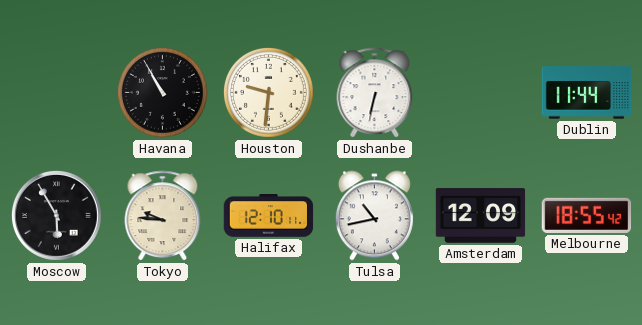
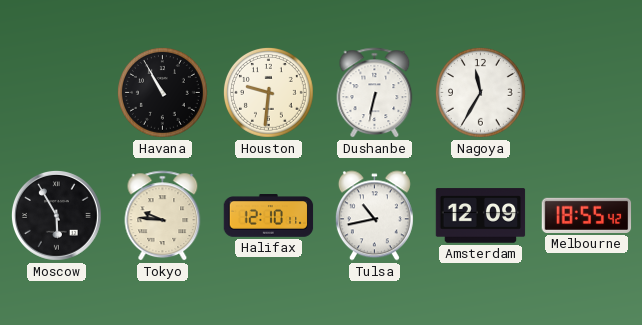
Nagoya: none -> 11:35
Dublin: 11:44 -> none
